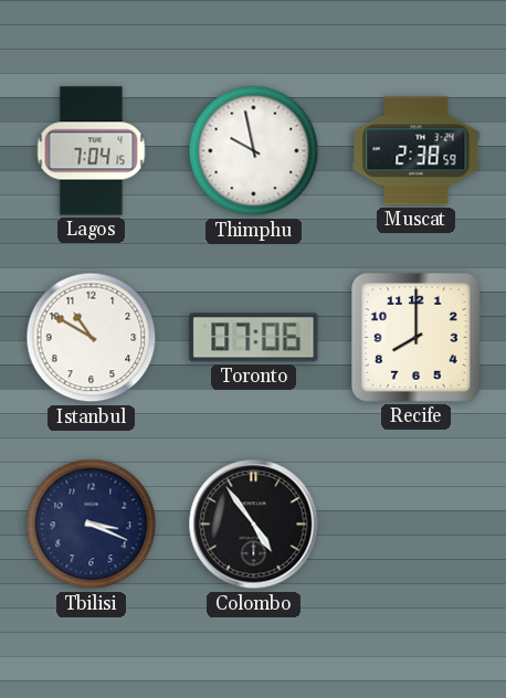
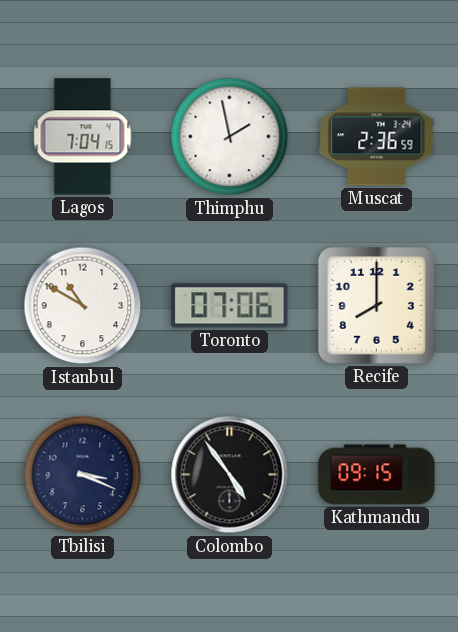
Thimphu: 9:58 -> 1:58
Muscat: 2:38 -> 2:36
Kathmandu: none -> 09:15
